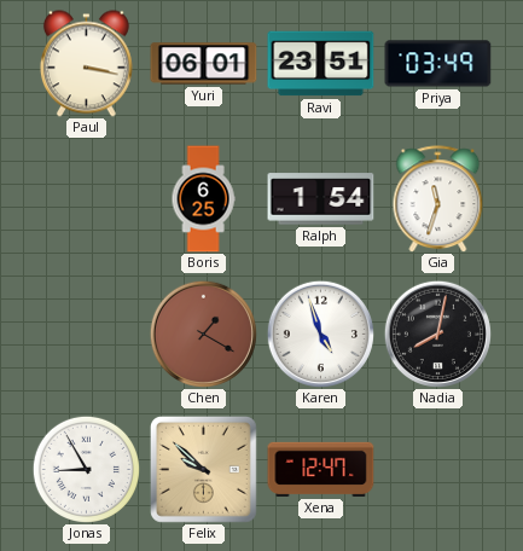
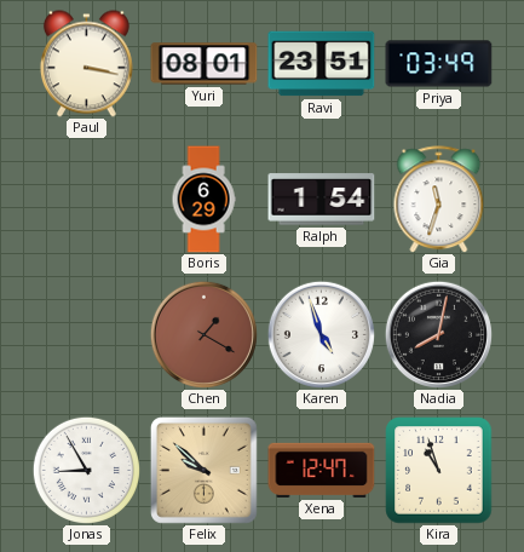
Yuri: 06:01 -> 08:01
Boris: 6:25 -> 6:29
Kira: none -> 10:57
